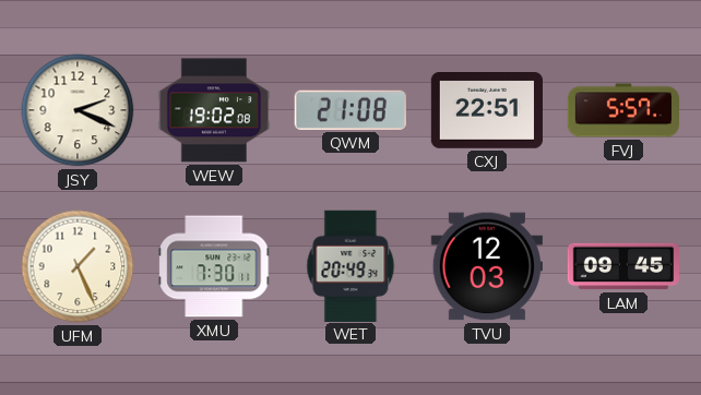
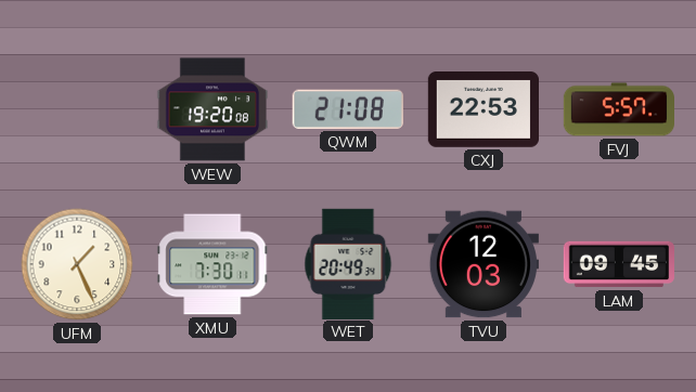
JSY: 2:19 -> none
WEW: 19:02 -> 19:20
CXJ: 22:51 -> 22:53
